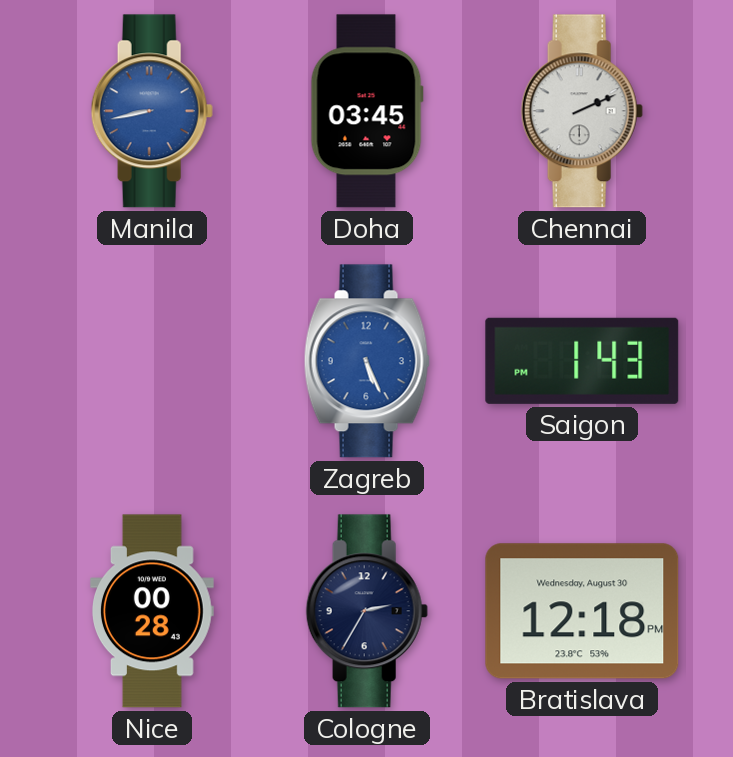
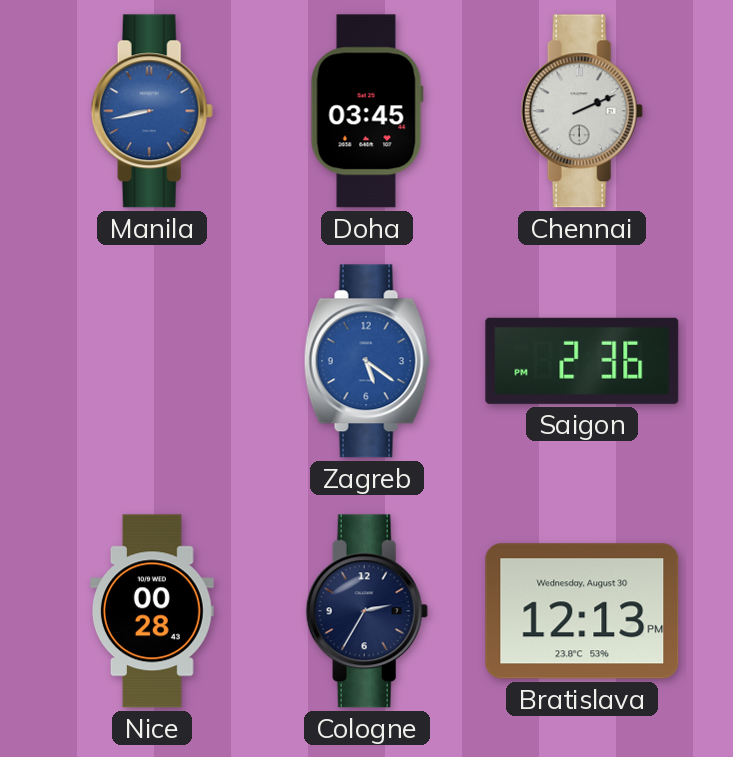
Zagreb: 5:26 -> 5:21
Saigon: 1:43 -> 2:36
Bratislava: 12:18 -> 12:13
